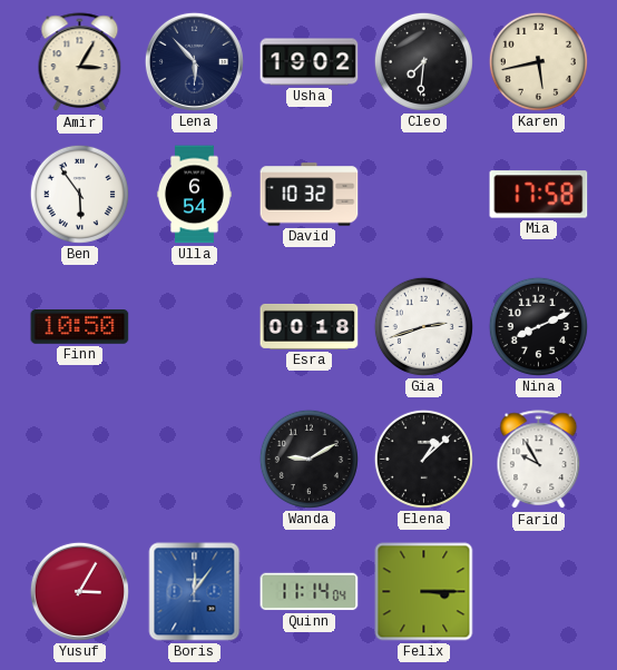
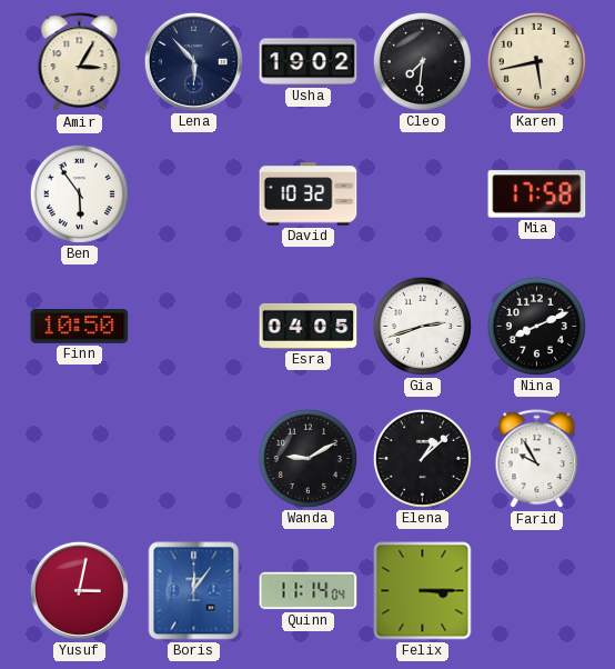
Ulla: 6:54 -> none
Esra: 00:18 -> 04:05
Yusuf: 3:05 -> 3:02
